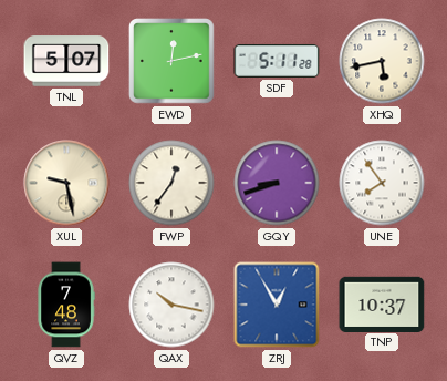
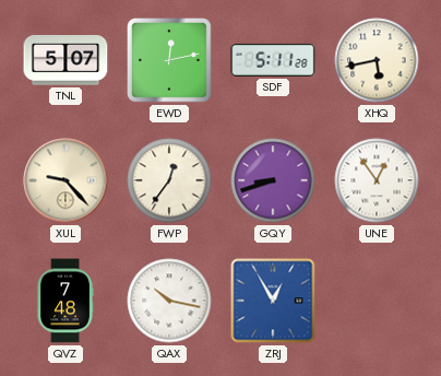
XUL: 9:28 -> 9:23
UNE: 7:54 -> 12:54
TNP: 10:37 -> none
